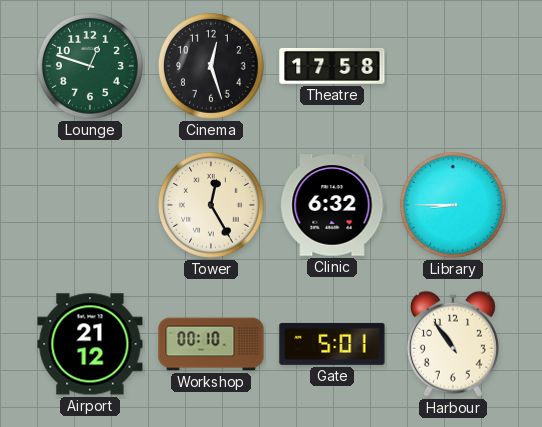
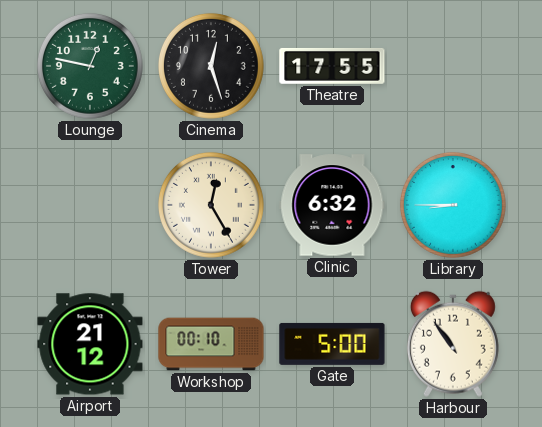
Lounge: 12:48 -> 12:47
Theatre: 17:58 -> 17:55
Gate: 5:01 -> 5:00
